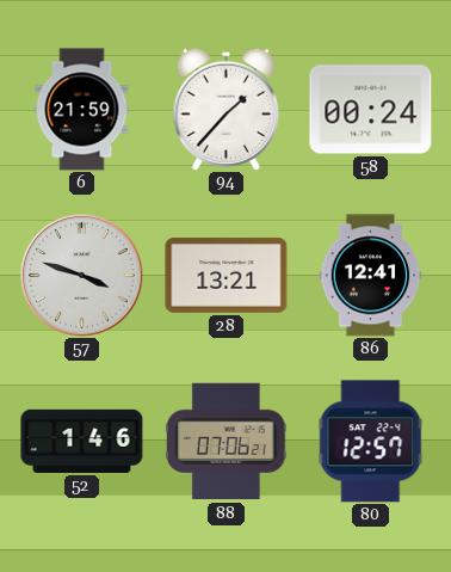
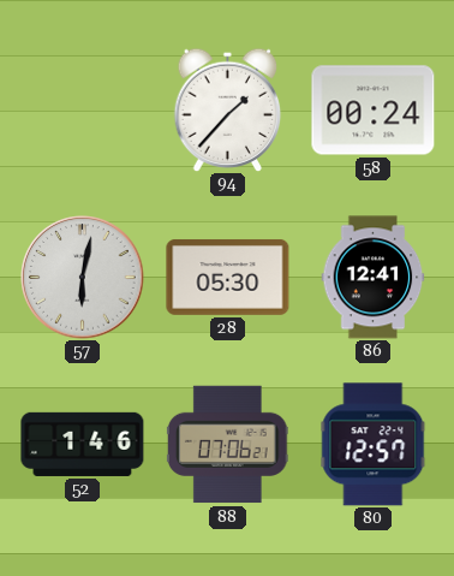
6: 21:59 -> none
57: 3:48 -> 6:02
28: 13:21 -> 05:30
